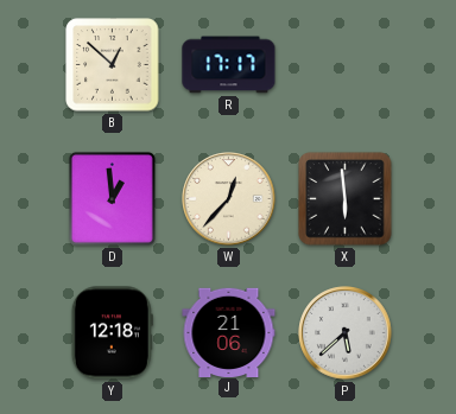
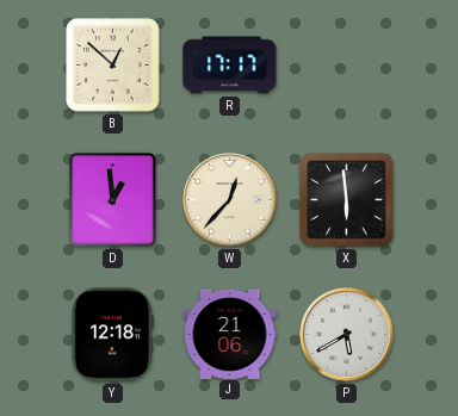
P: 5:38 -> 5:40
